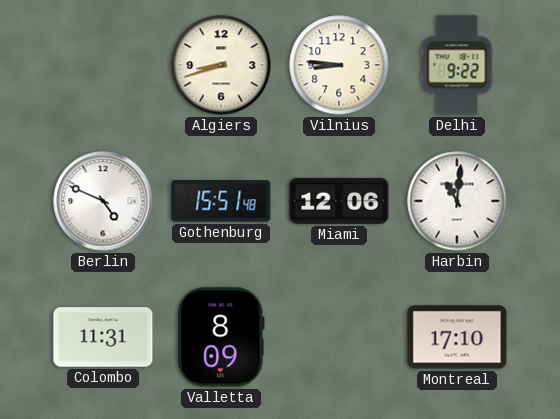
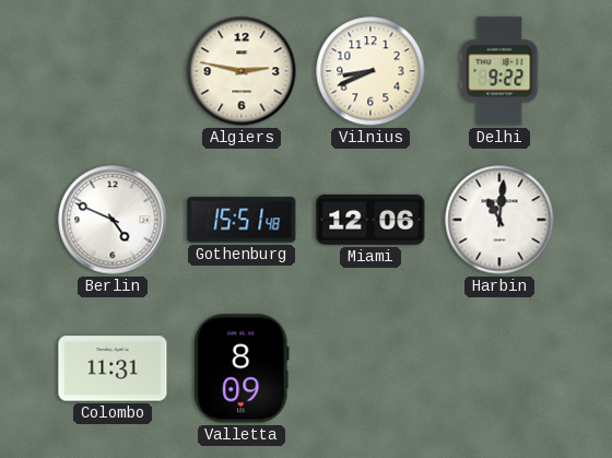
Algiers: 8:42 -> 2:47
Vilnius: 8:46 -> 8:41
Montreal: 17:10 -> none
